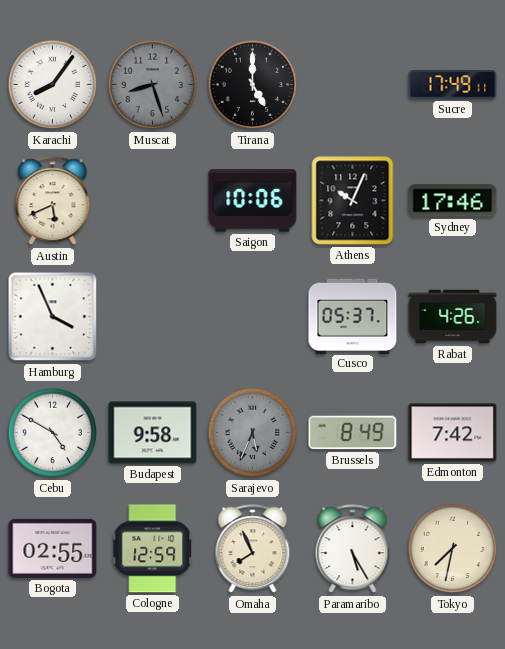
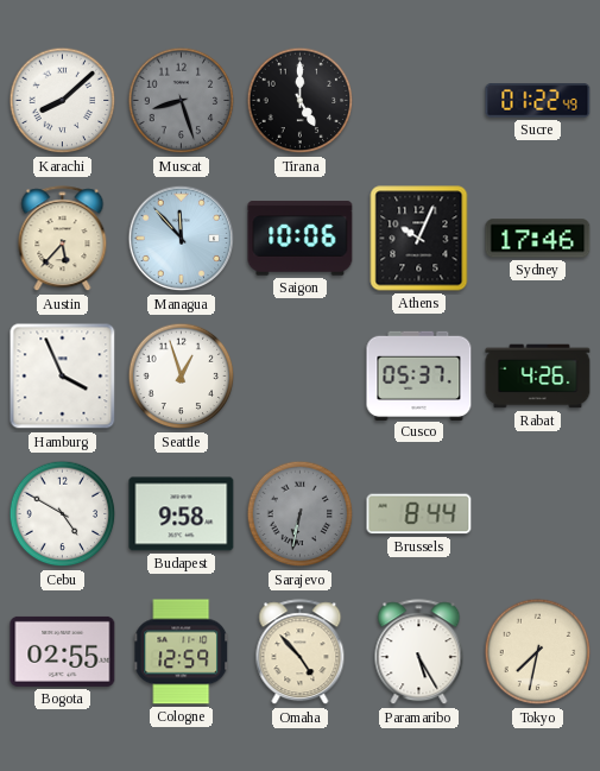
Karachi: 8:06 -> 8:08
Sucre: 17:49 -> 01:22
Austin: 5:41 -> 5:37
Managua: none -> 11:53
Seattle: none -> 12:57
Sarajevo: 5:34 -> 6:32
Brussels: 8:49 -> 8:44
Edmonton: 7:42 -> none
Omaha: 7:56 -> 4:53
